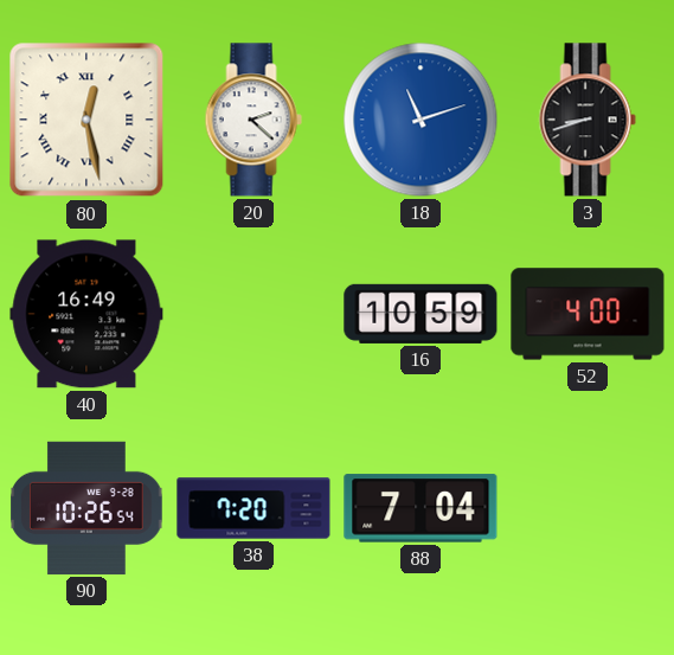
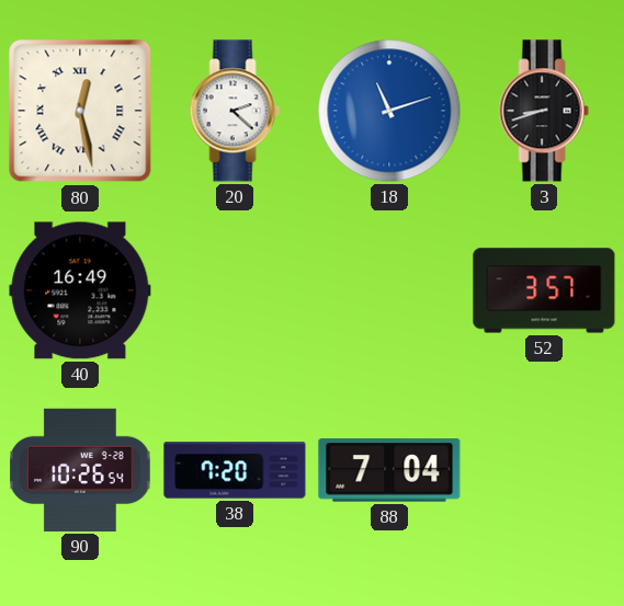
16: 10:59 -> none
52: 4:00 -> 3:57
